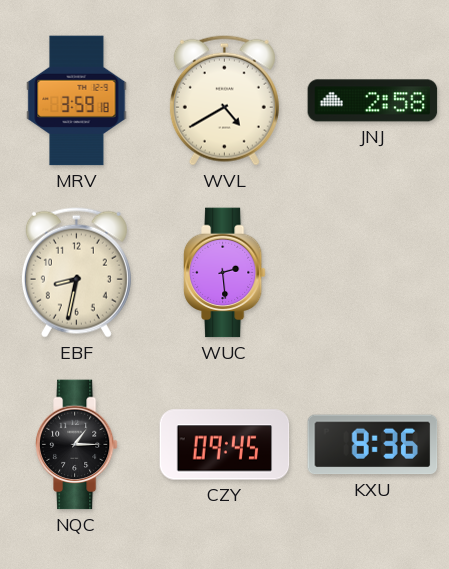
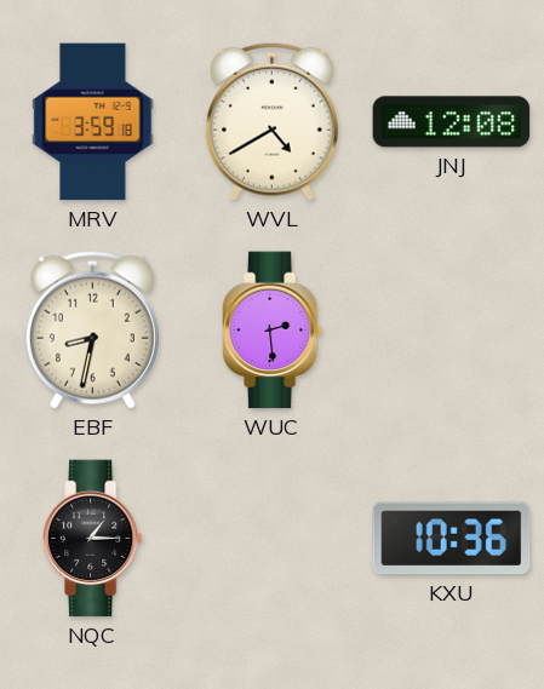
JNJ: 2:58 -> 12:08
CZY: 09:45 -> none
KXU: 8:36 -> 10:36
